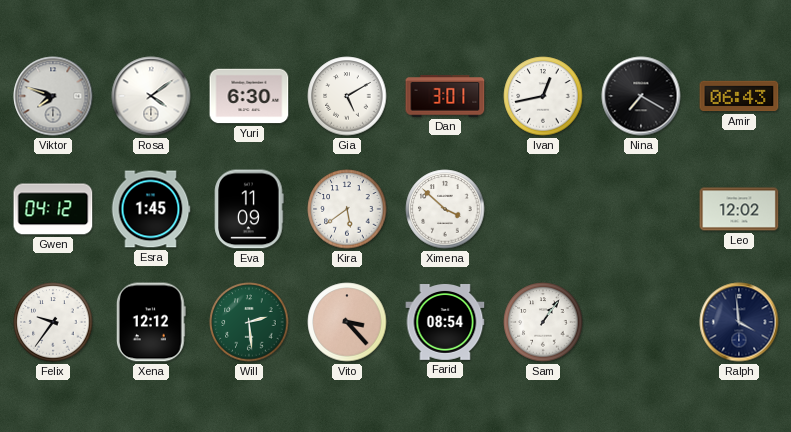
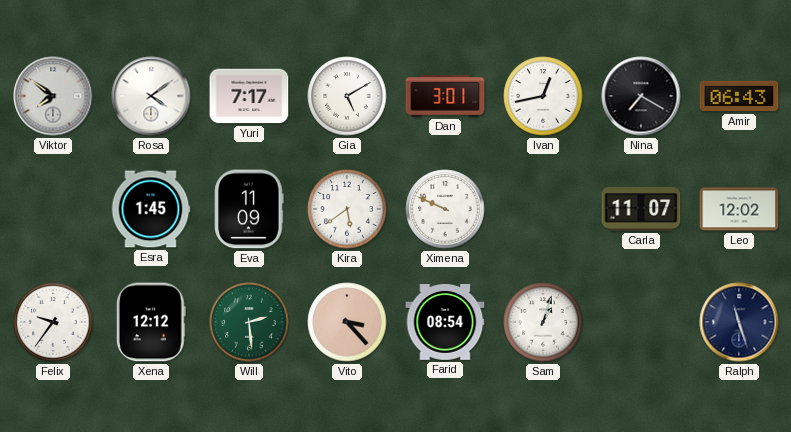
Viktor: 7:48 -> 7:51
Yuri: 6:30 -> 7:17
Gwen: 04:12 -> none
Ximena: 3:52 -> 9:49
Carla: none -> 11:07
Sam: 1:06 -> 1:03
Ralph: 3:59 -> 11:27
